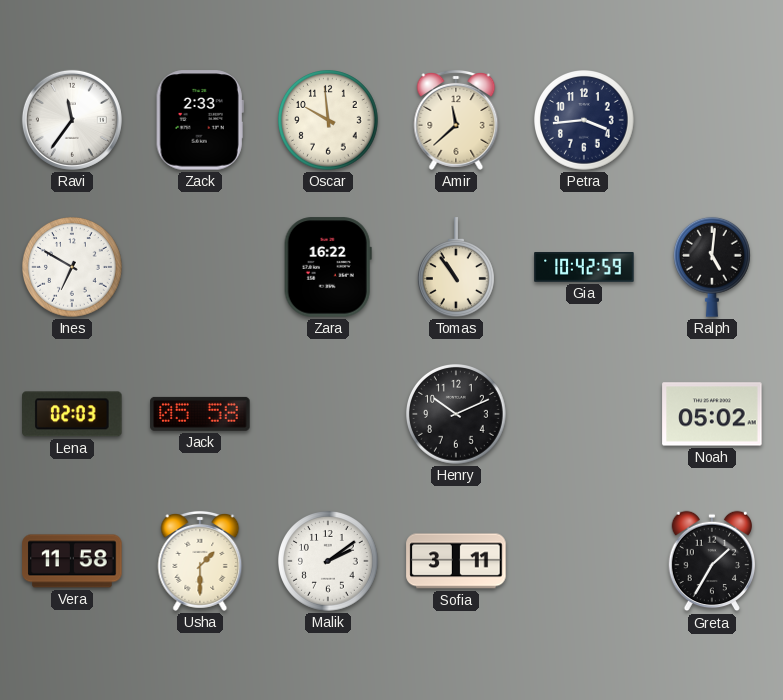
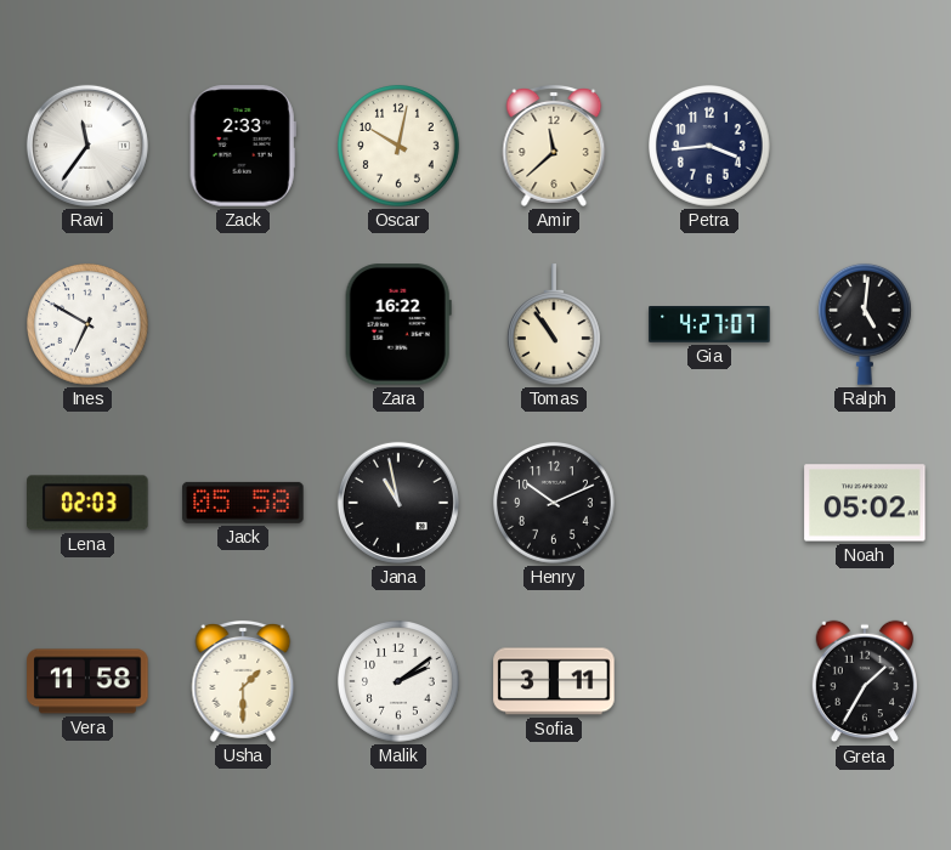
Oscar: 9:59 -> 10:02
Gia: 10:42 -> 4:27
Jana: none -> 10:58
